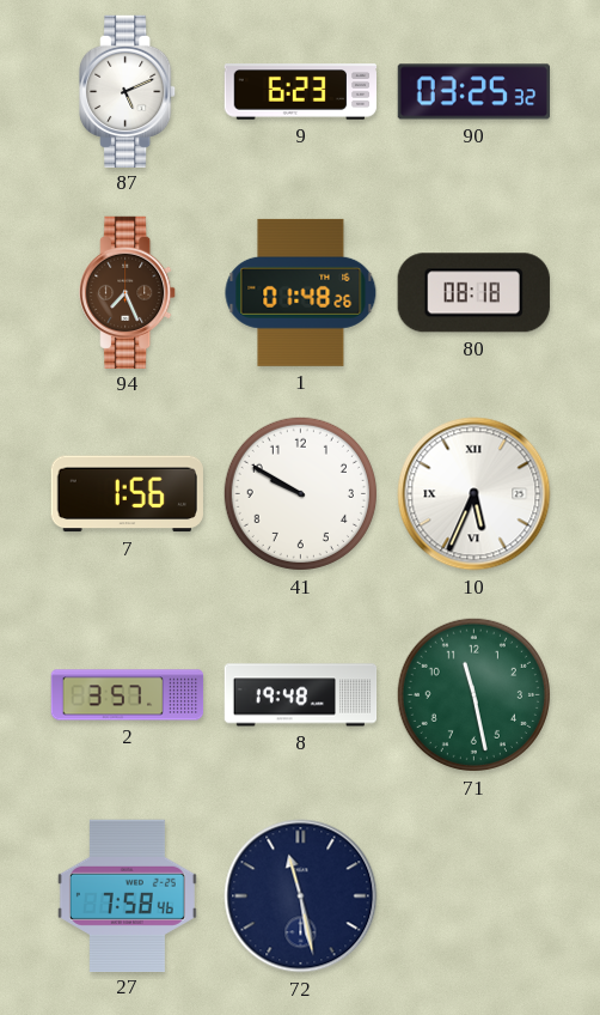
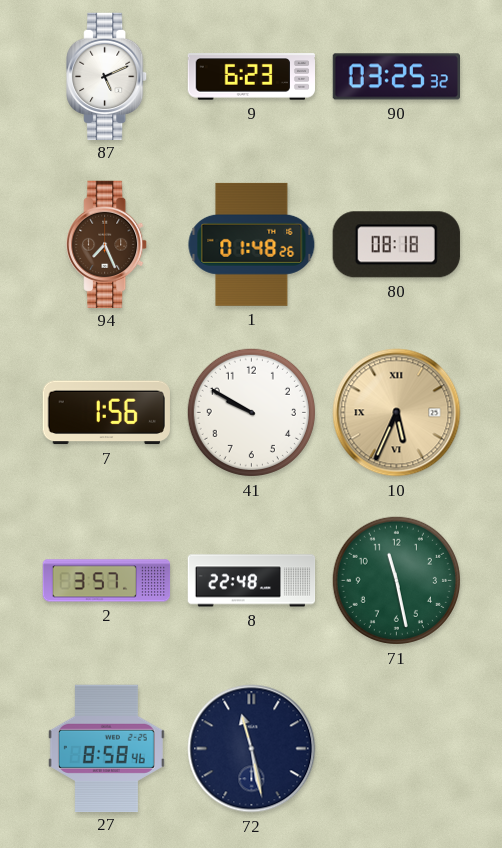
10 dial: white -> champagne
8: 19:48 -> 22:48
27: 7:58 -> 8:58
